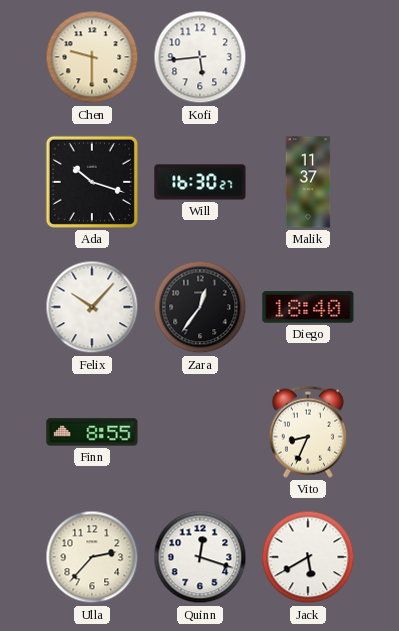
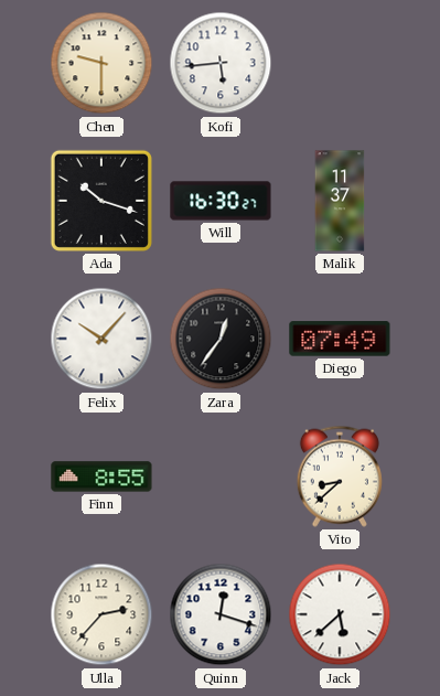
Diego: 18:40 -> 07:49
Vito: 8:34 -> 8:38
Jack: 5:40 -> 5:38
